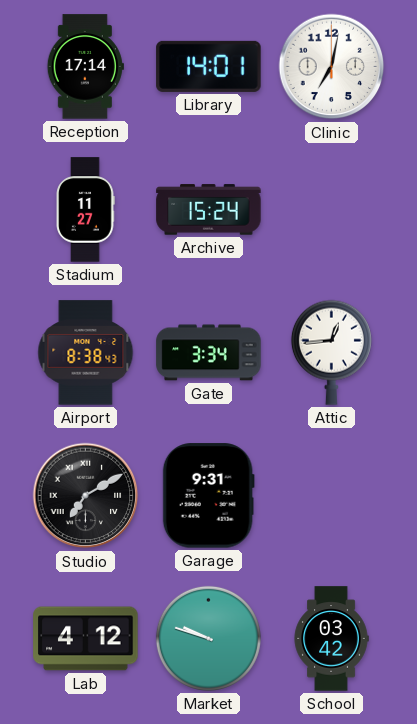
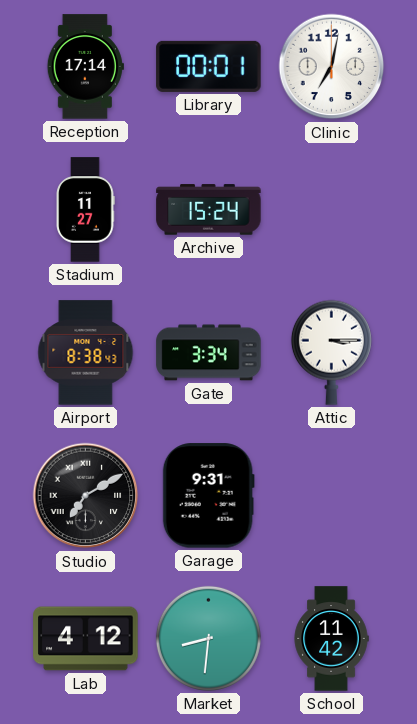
Library: 14:01 -> 00:01
Attic: 12:44 -> 3:15
Market: 9:48 -> 8:31
School: 03:42 -> 11:42
